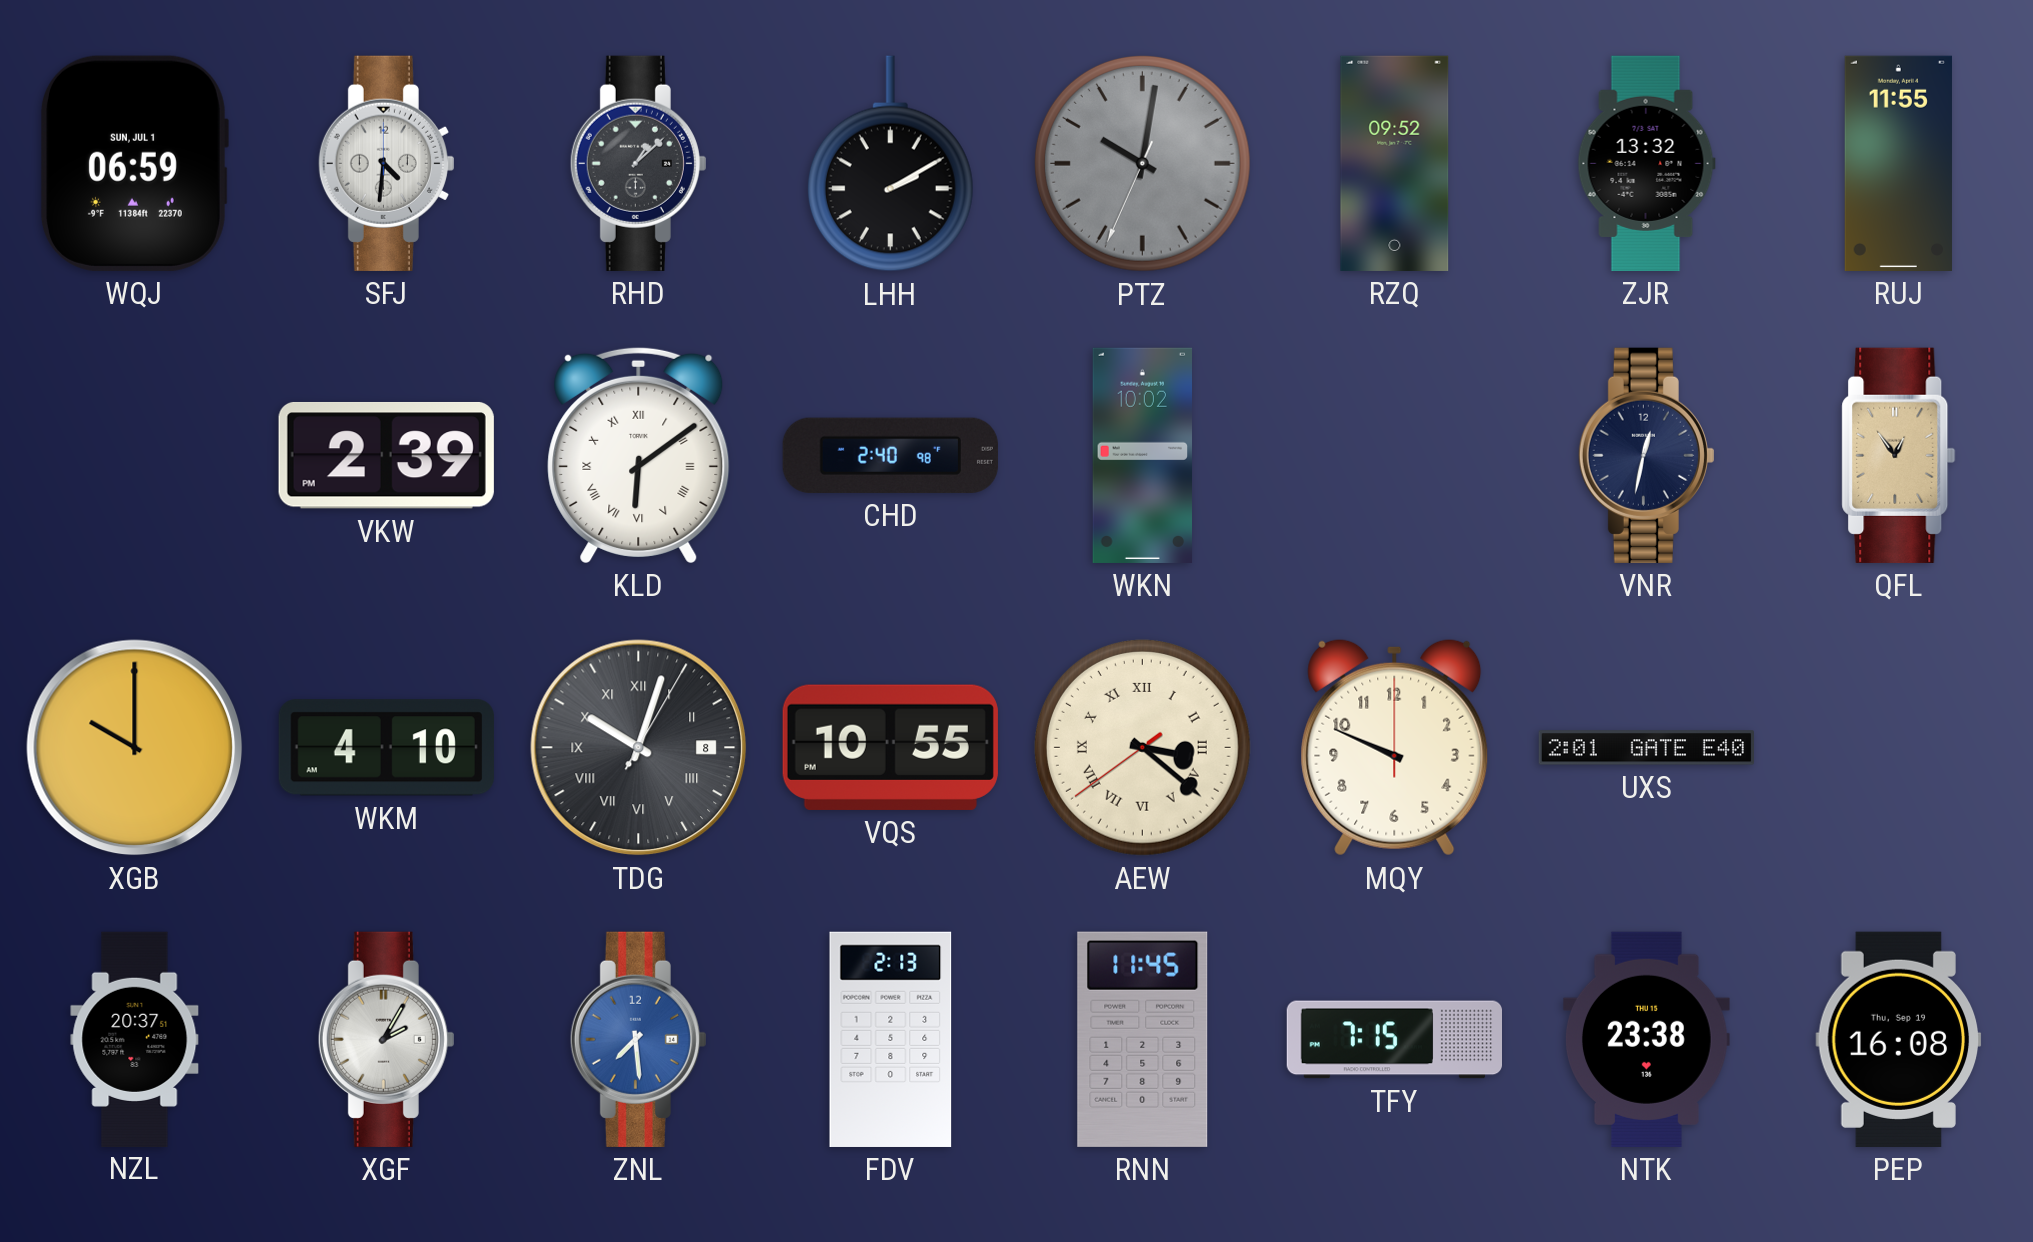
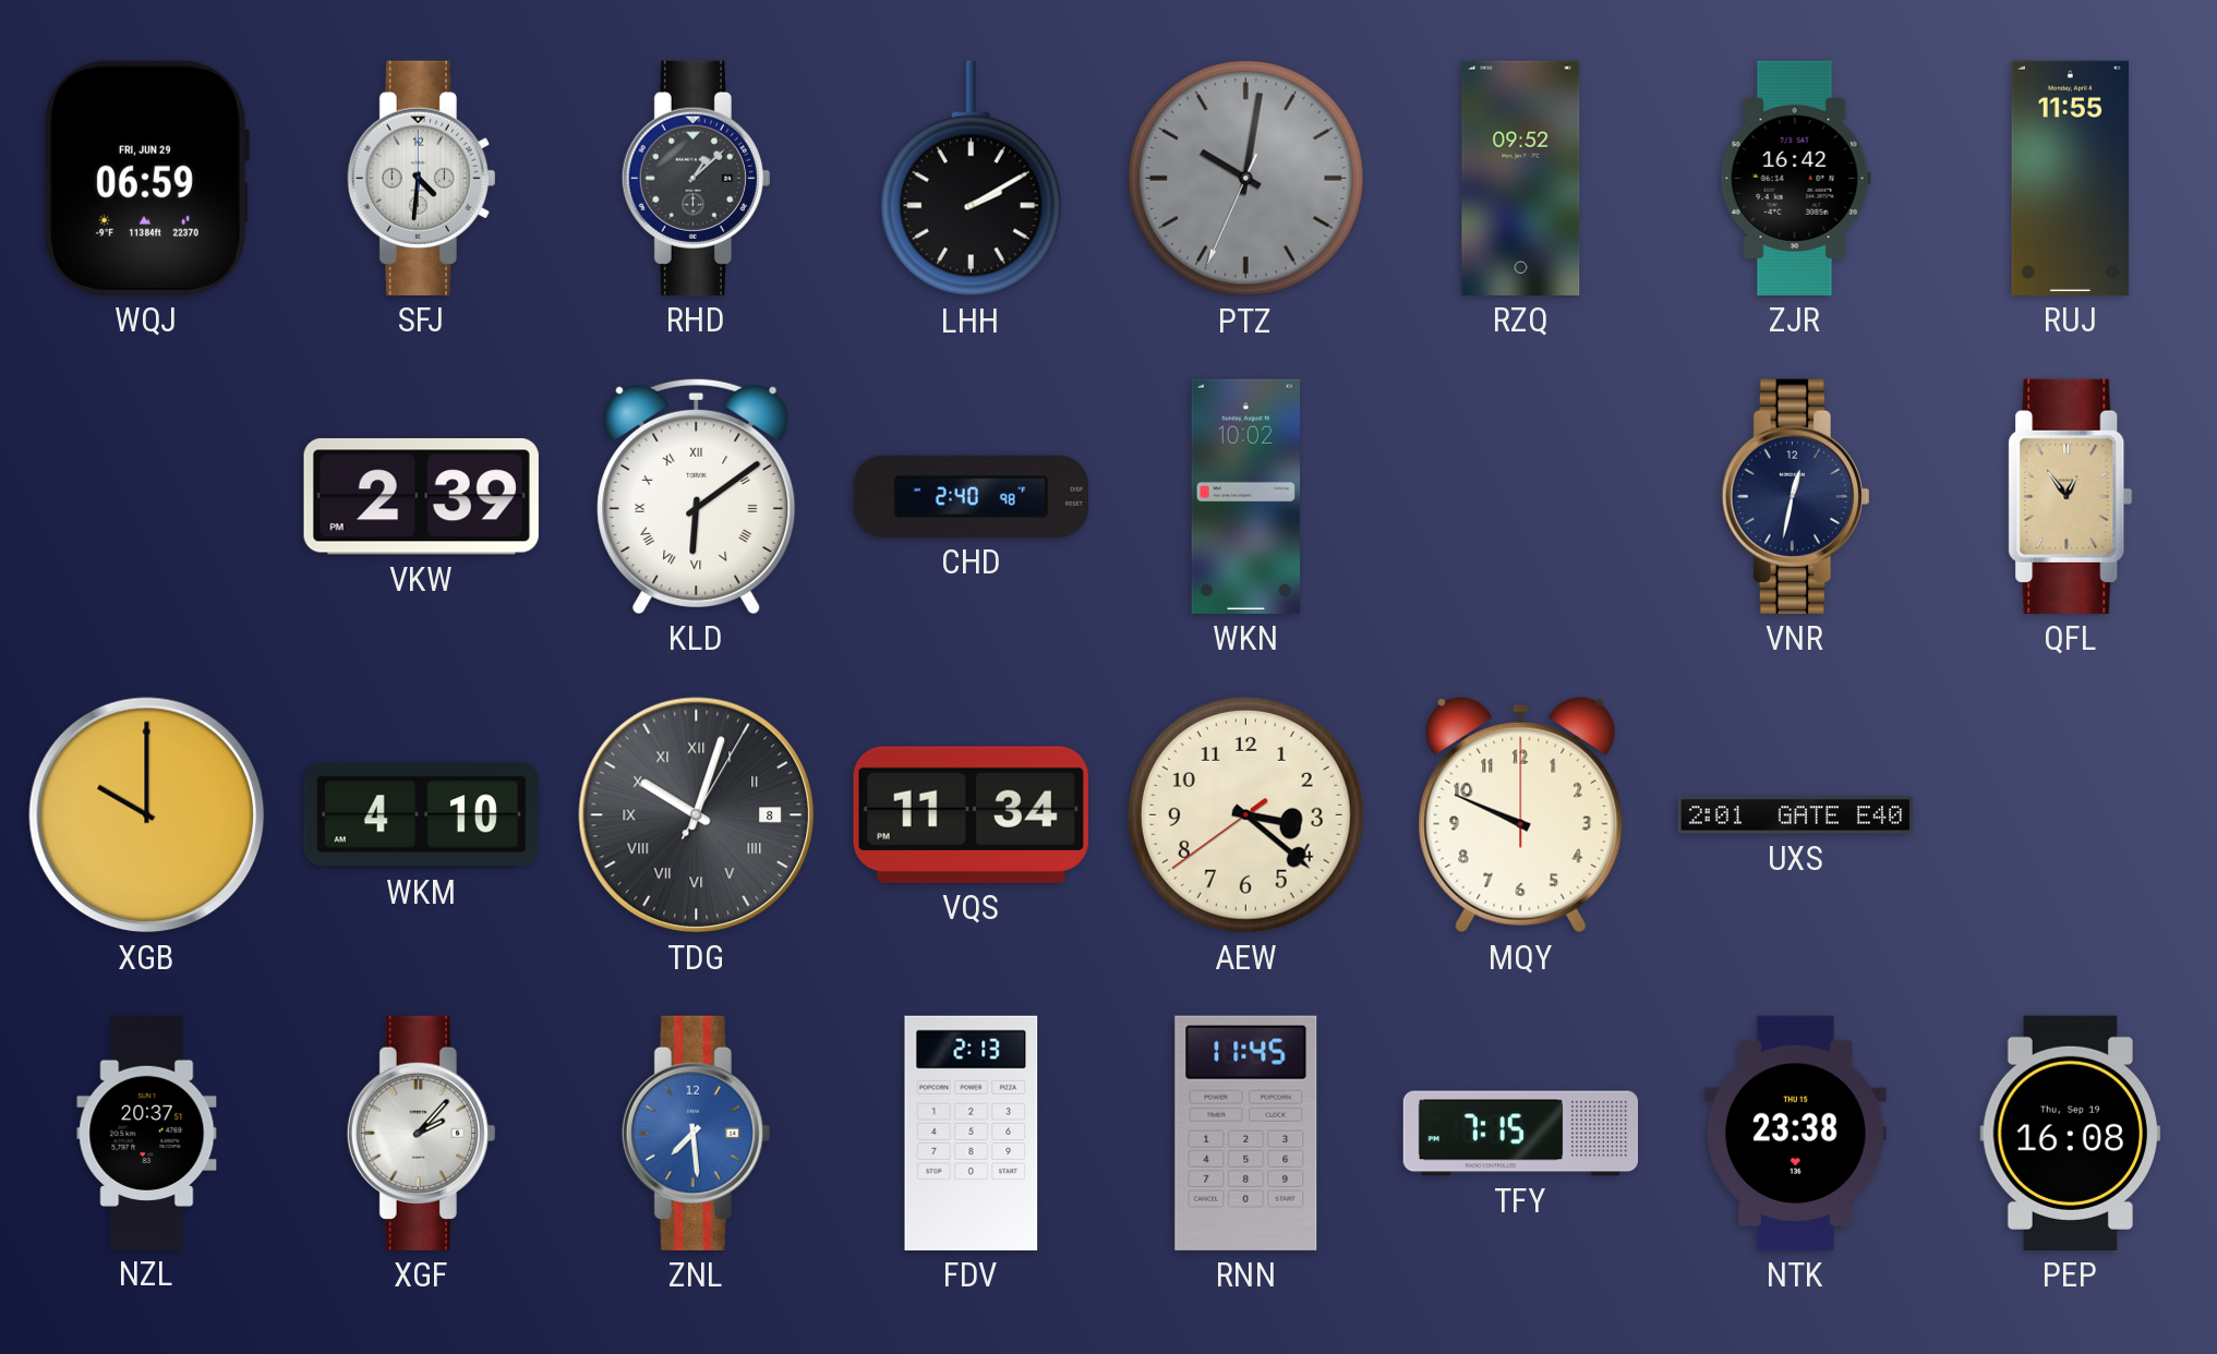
WQJ date: SUN, JUL 1 -> FRI, JUN 29
ZJR: 13:32 -> 16:42
VQS: 10:55 -> 11:34
AEW numerals: Roman -> Arabic
XGF: 2:05 -> 2:07
